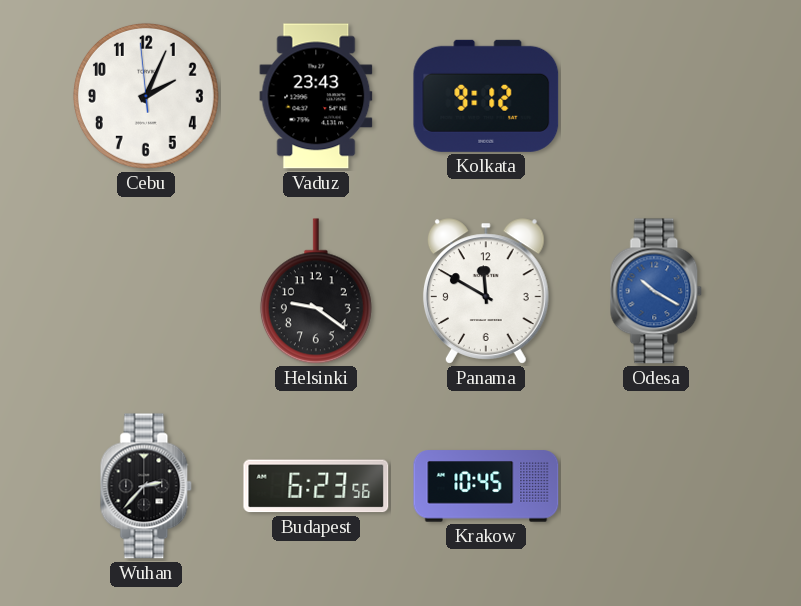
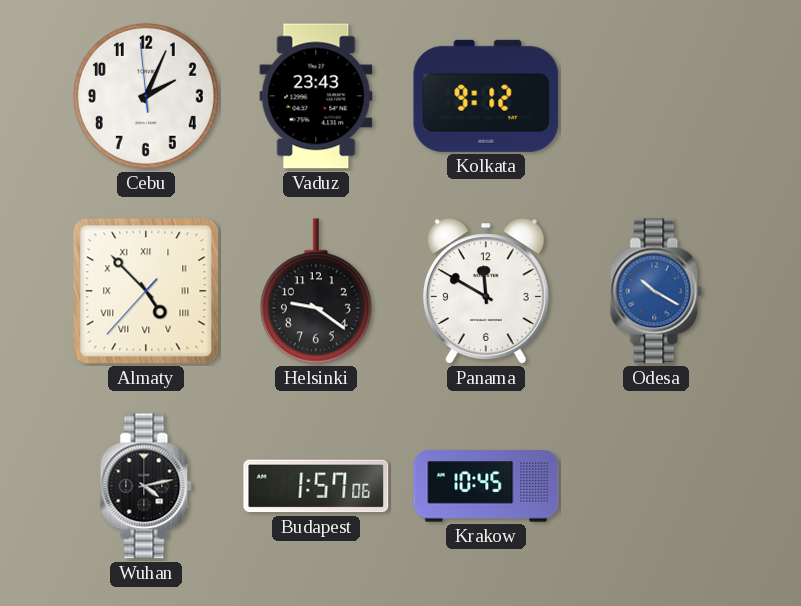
Almaty: none -> 4:52
Wuhan: 2:37 -> 4:13
Budapest: 6:23 -> 1:57
